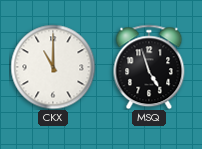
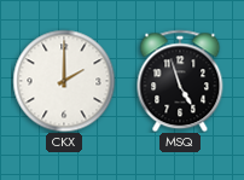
CKX: 11:00 -> 2:00
